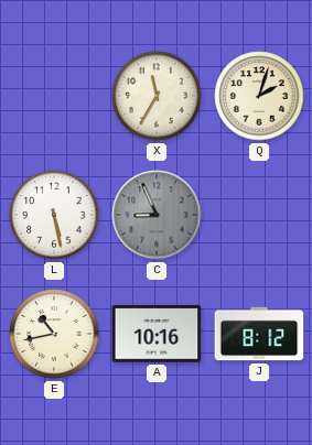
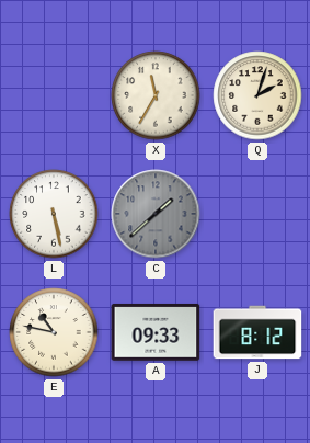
C: 8:56 -> 1:38
E: 10:43 -> 10:47
A: 10:16 -> 09:33
